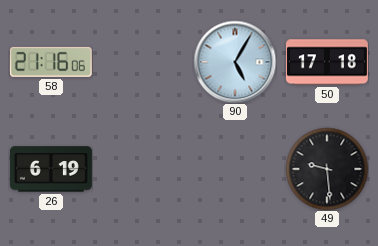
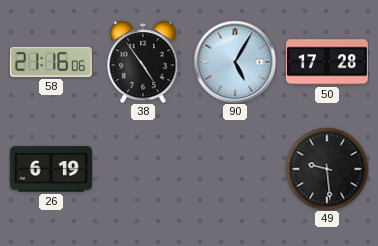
38: none -> 4:54
50: 17:18 -> 17:28
